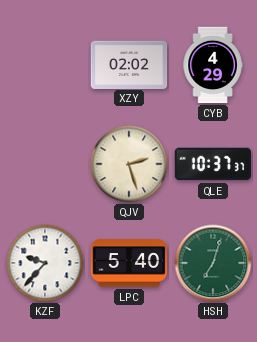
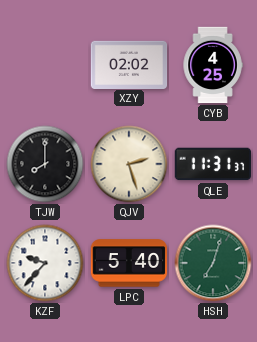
CYB: 4:29 -> 4:25
TJW: none -> 8:00
QLE: 10:37 -> 11:31
